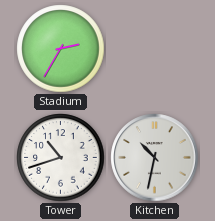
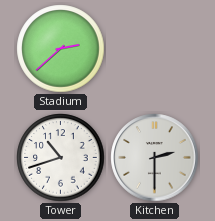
Stadium: 2:35 -> 2:38
Kitchen: 10:32 -> 2:30
